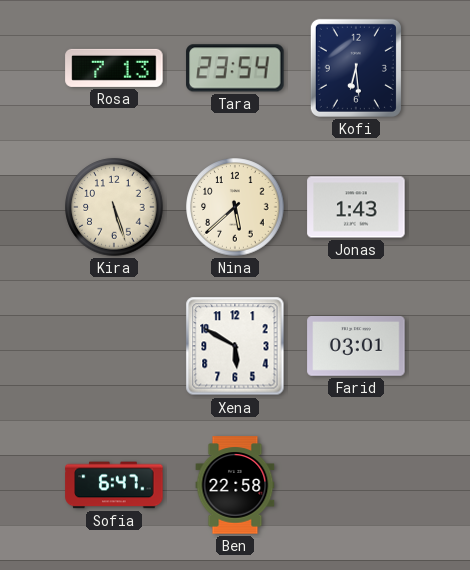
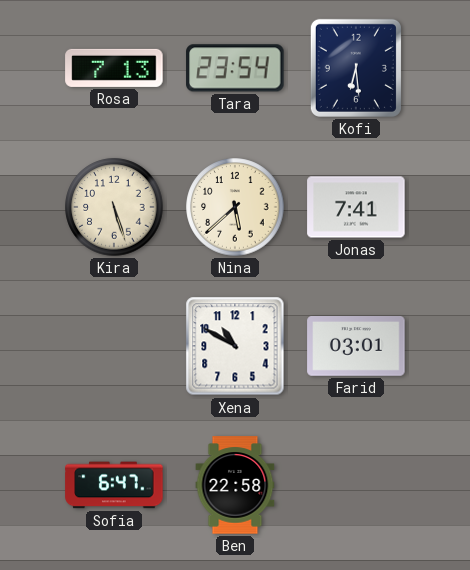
Jonas: 1:43 -> 7:41
Xena: 5:50 -> 10:50
